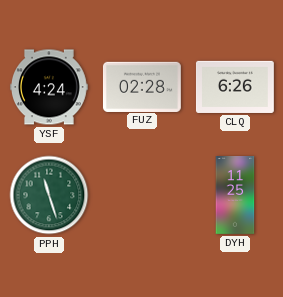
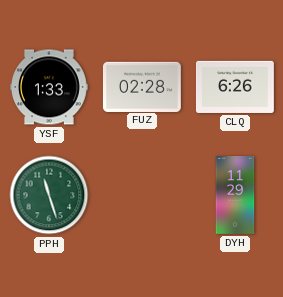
YSF: 4:24 -> 1:33
DYH: 11:25 -> 11:29
